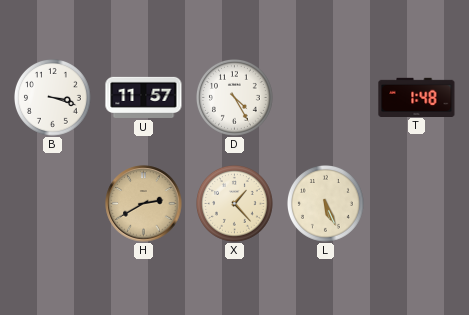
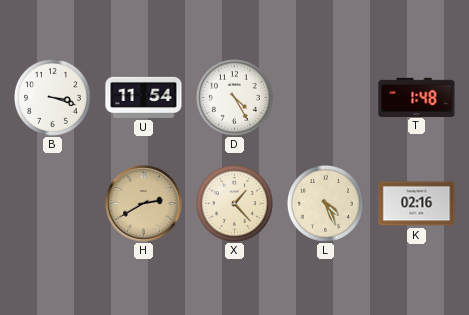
U: 11:57 -> 11:54
L: 5:26 -> 4:26
K: none -> 02:16
